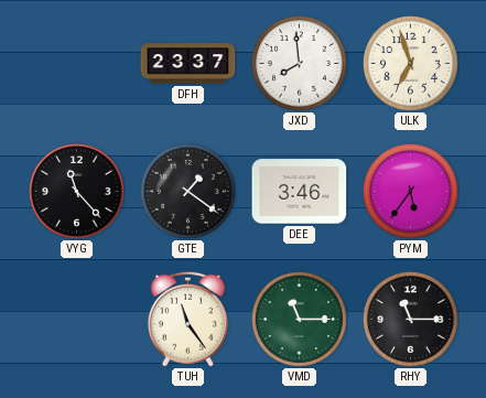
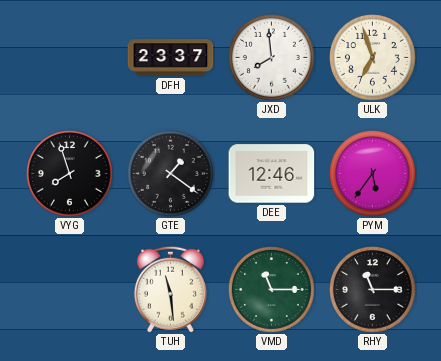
VYG: 11:23 -> 7:57
DEE: 3:46 -> 12:46
TUH: 11:24 -> 11:29
